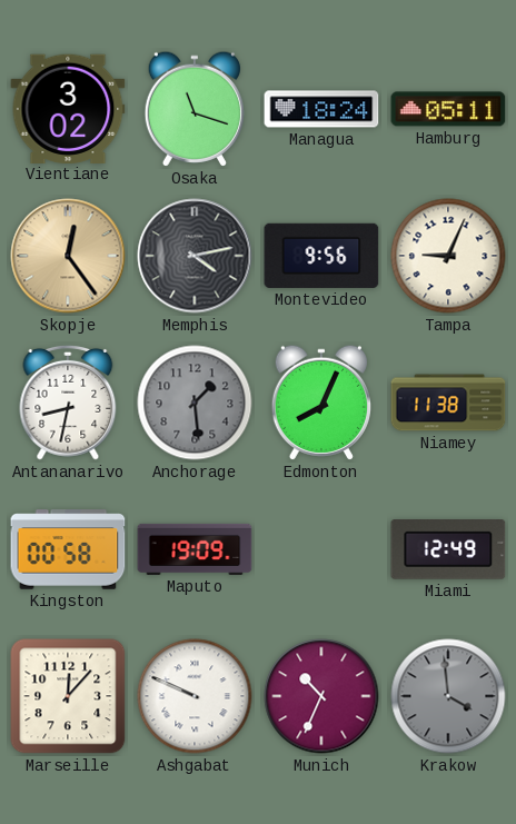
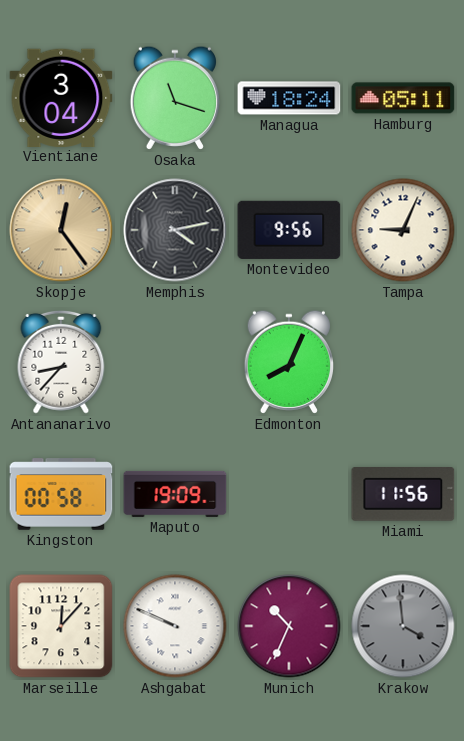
Vientiane: 3:02 -> 3:04
Antananarivo: 8:32 -> 8:37
Anchorage: 1:29 -> none
Niamey: 11:38 -> none
Miami: 12:49 -> 11:56
